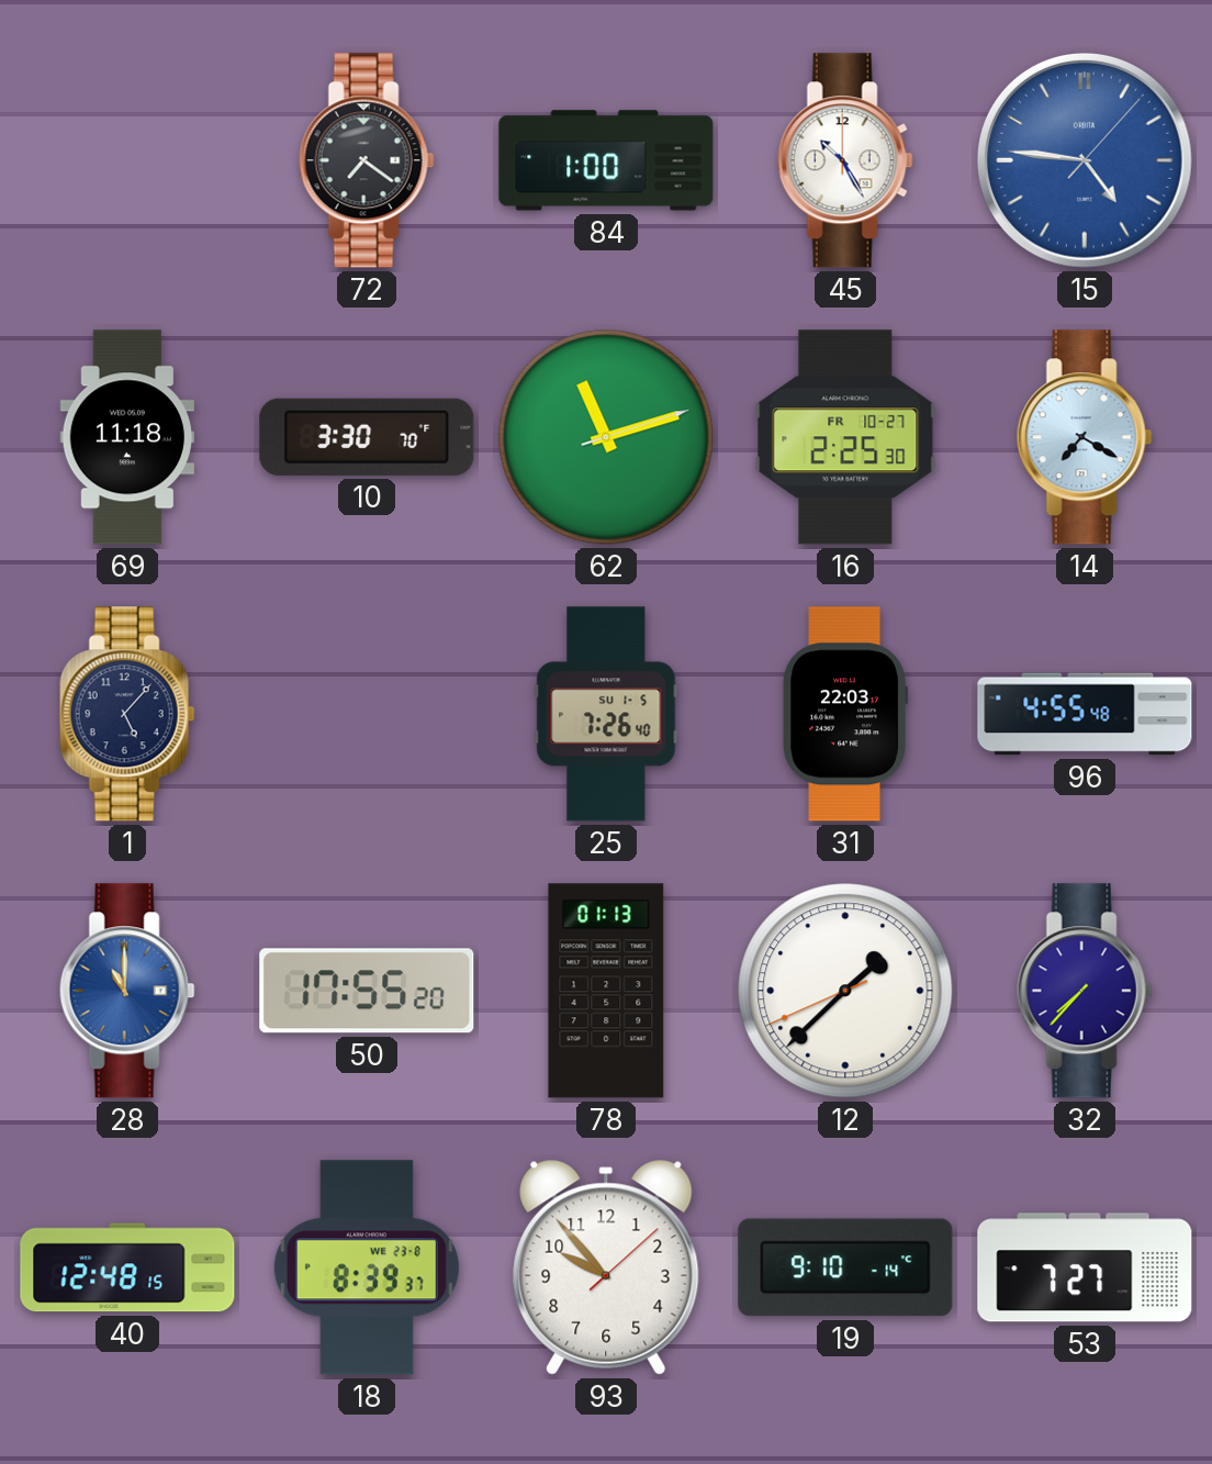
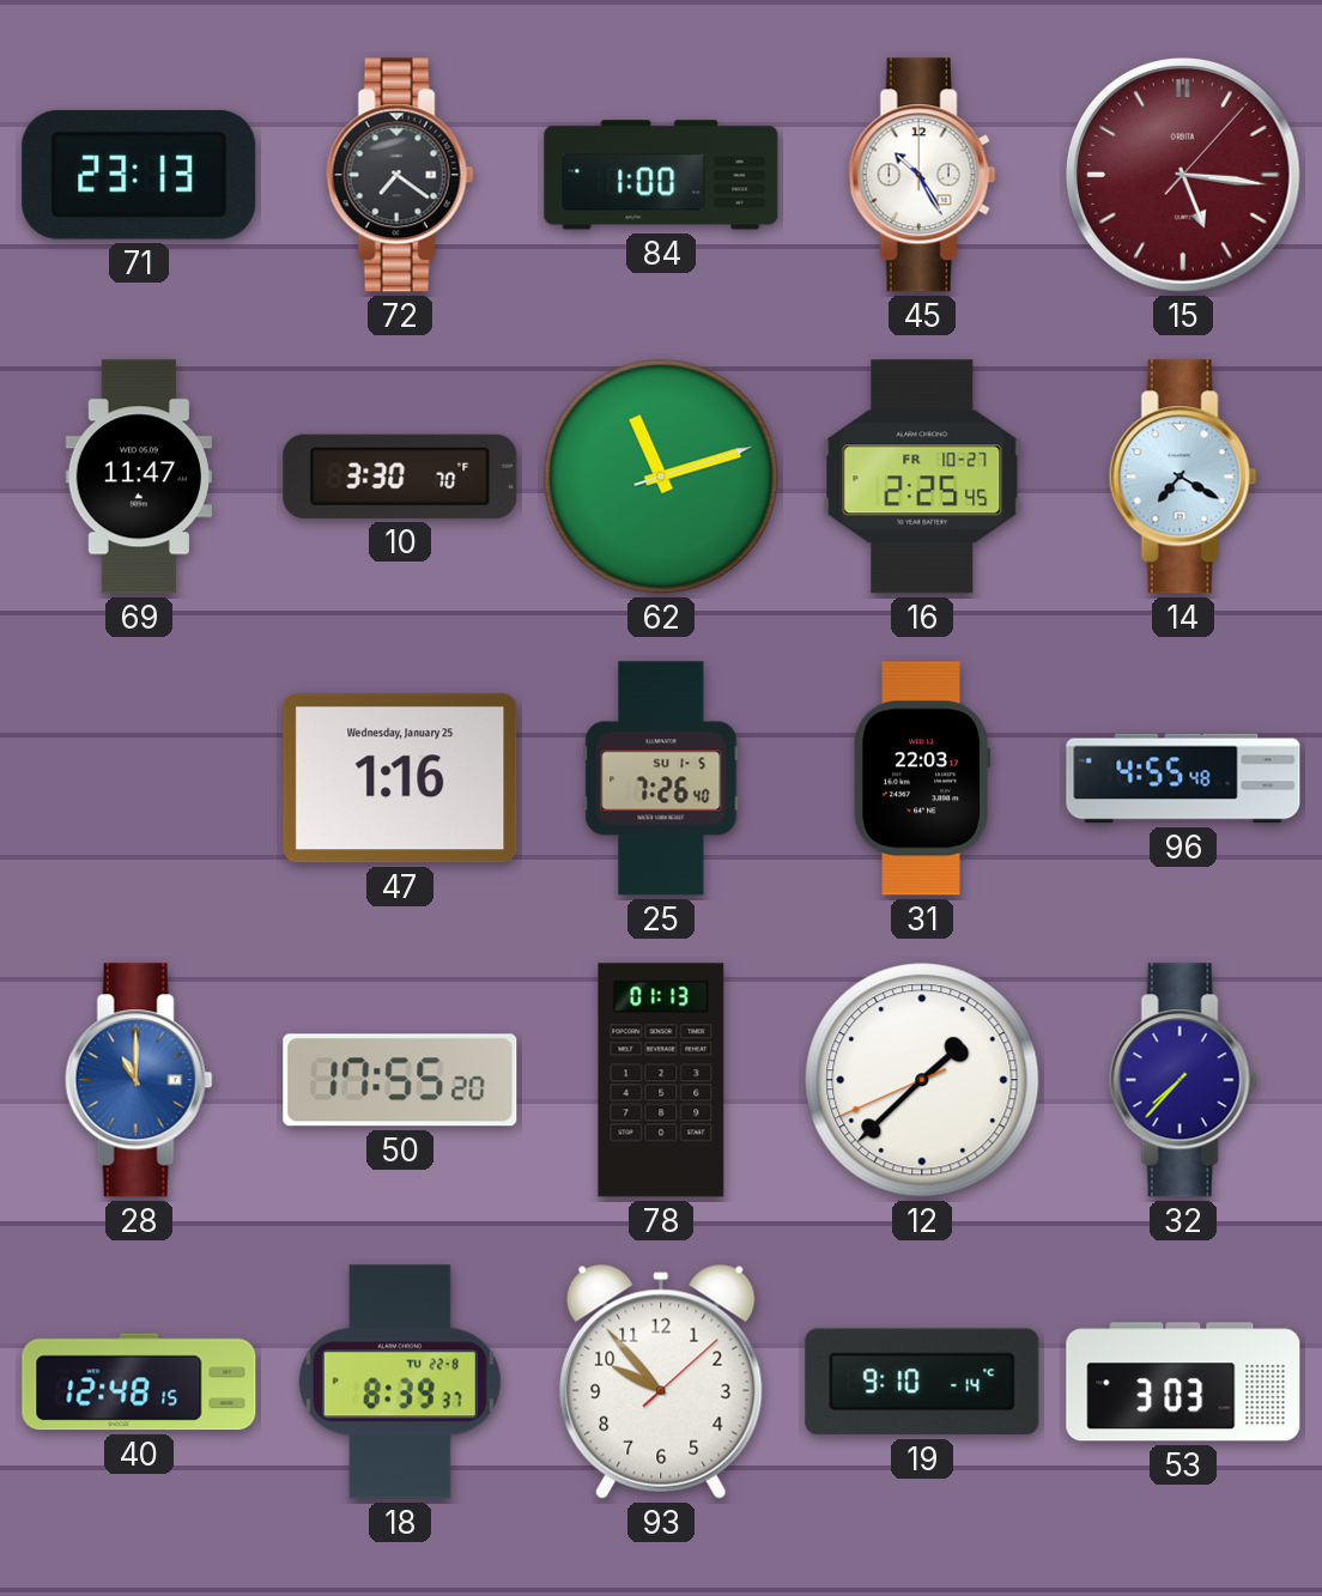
71: none -> 23:13
15: 4:46 -> 5:16
15 dial: blue -> burgundy
69: 11:18 -> 11:47
16: 2:25:30 -> 2:25:45
1: 5:07 -> none
47: none -> 1:16
18 date: WE 23-8 -> TU 22-8
53: 7:27 -> 3:03
